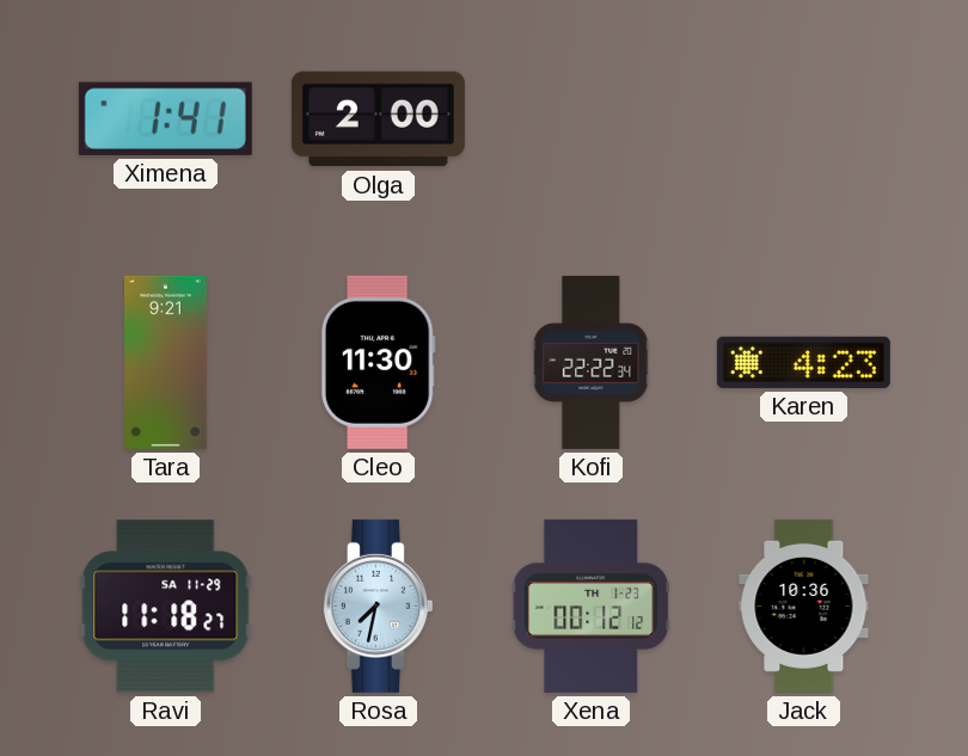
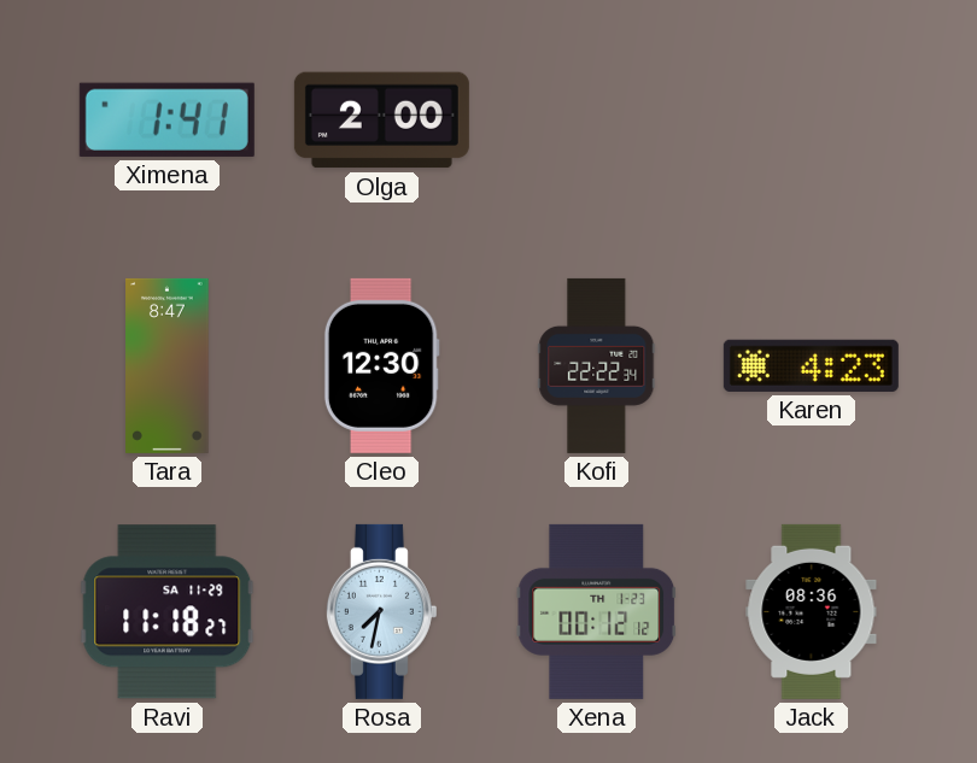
Tara: 9:21 -> 8:47
Cleo: 11:30 -> 12:30
Jack: 10:36 -> 08:36
